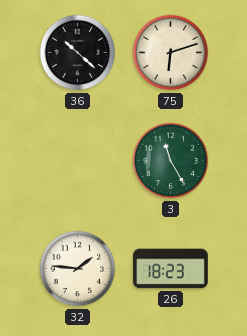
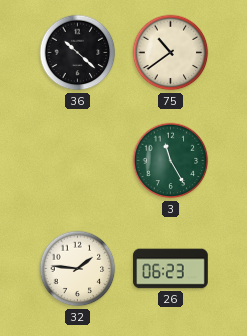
75: 6:12 -> 10:39
26: 18:23 -> 06:23
